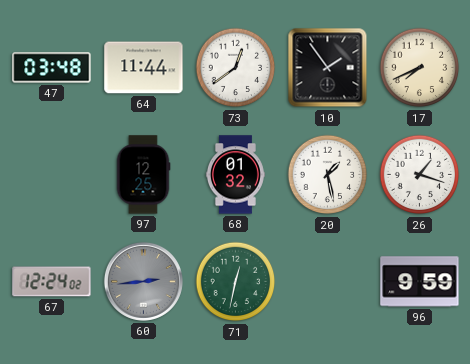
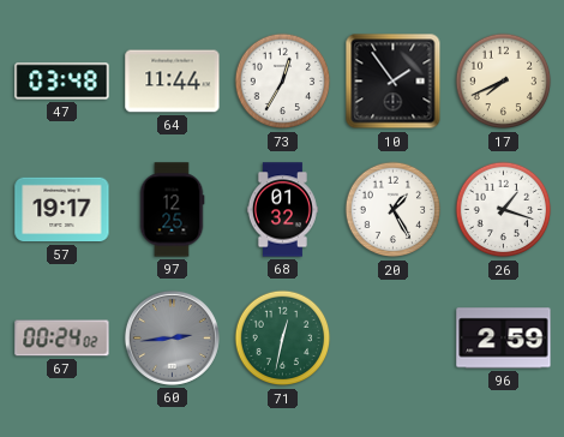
73: 12:39 -> 12:35
57: none -> 19:17
20: 1:28 -> 1:25
67: 12:24 -> 00:24
96: 9:59 -> 2:59
